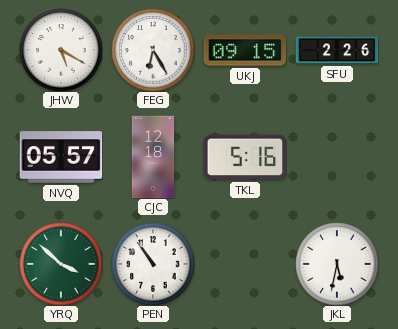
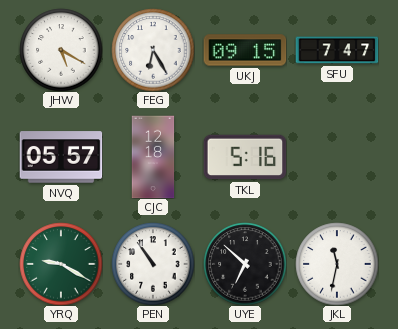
SFU: 2:26 -> 7:47
YRQ: 3:52 -> 9:20
UYE: none -> 6:52
JKL: 5:32 -> 11:32
